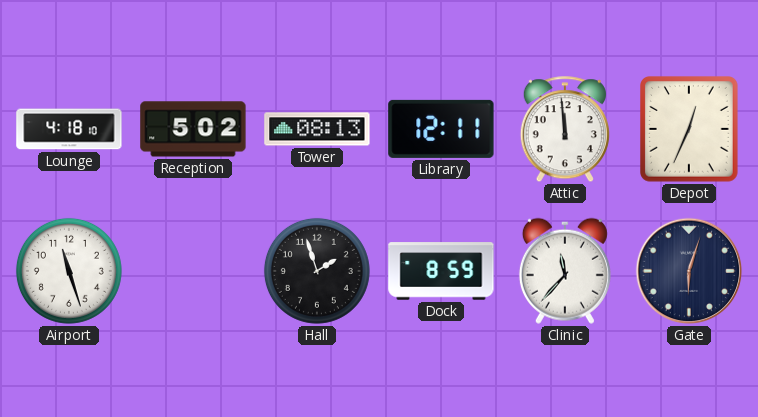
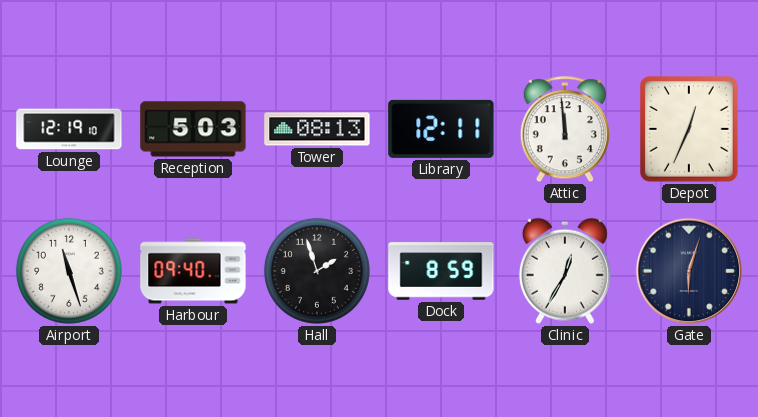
Lounge: 4:18 -> 12:19
Reception: 5:02 -> 5:03
Harbour: none -> 09:40
Clinic: 11:37 -> 12:35
